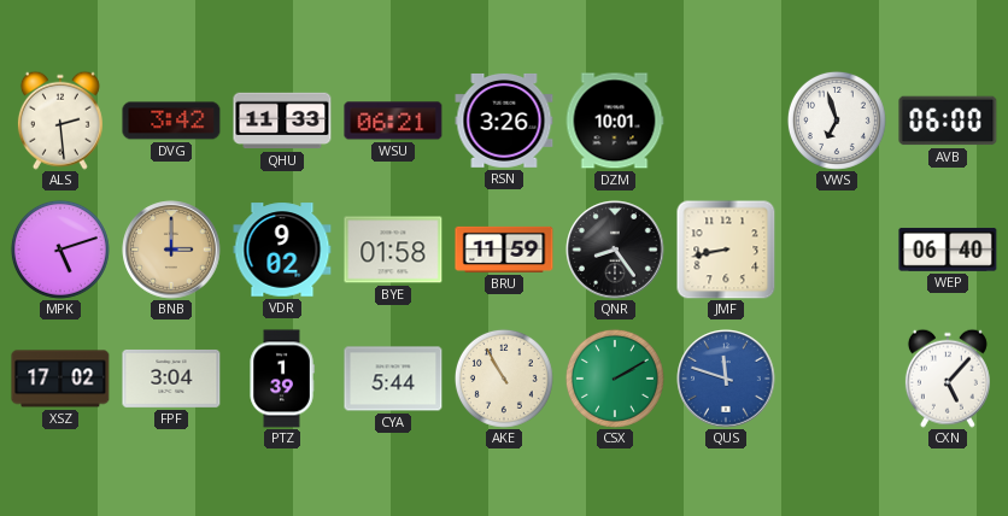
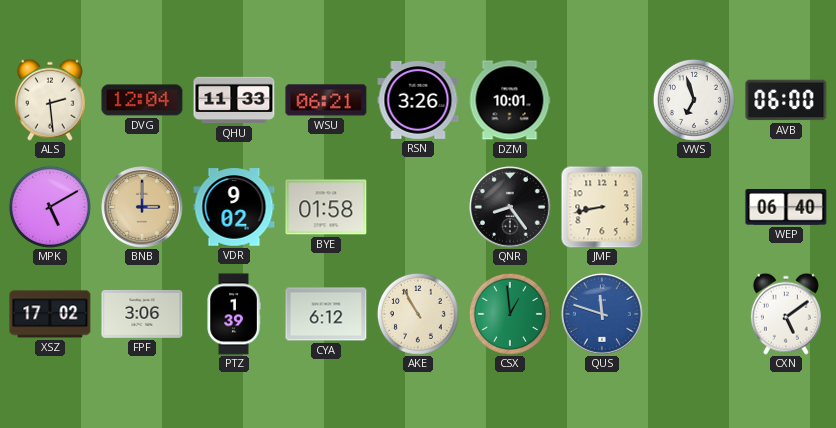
DVG: 3:42 -> 12:04
MPK: 5:12 -> 5:10
BRU: 11:59 -> none
FPF: 3:04 -> 3:06
CYA: 5:44 -> 6:12
CSX: 2:10 -> 12:59
CXN: 5:07 -> 5:09
